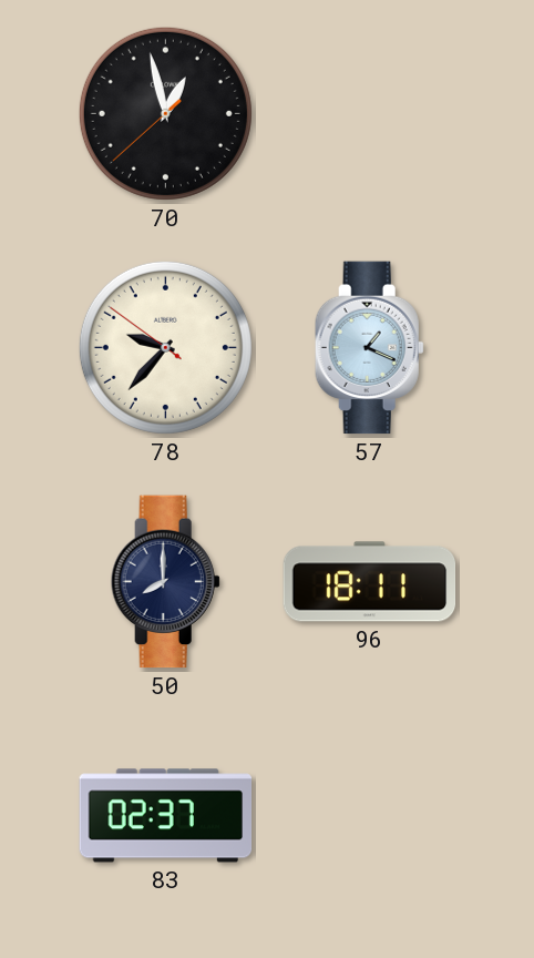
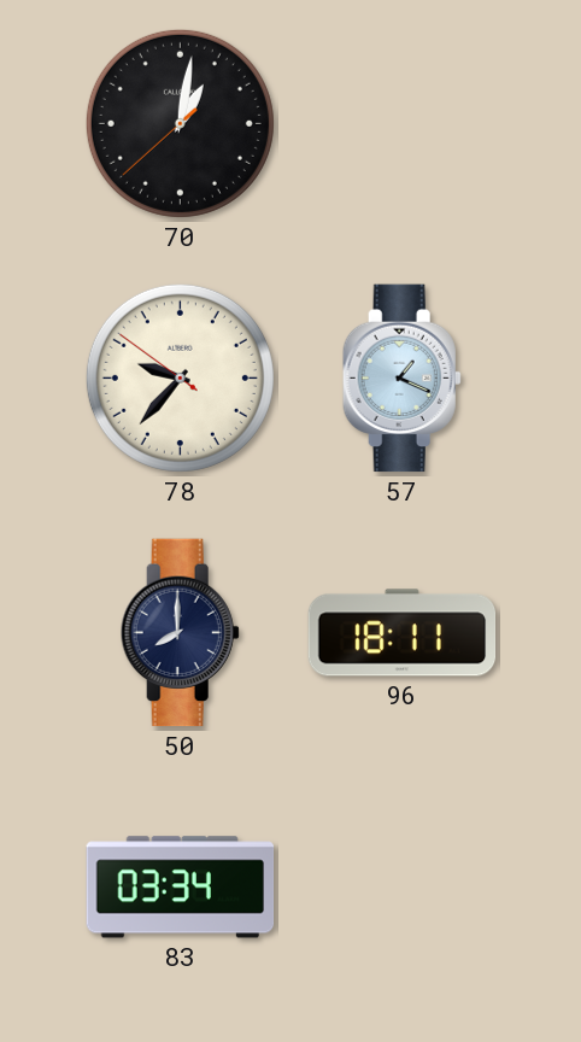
70: 12:57 -> 1:01
83: 02:37 -> 03:34
